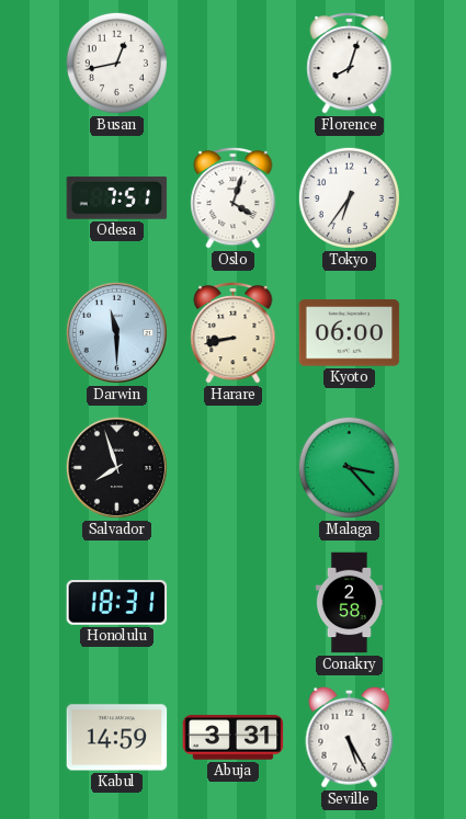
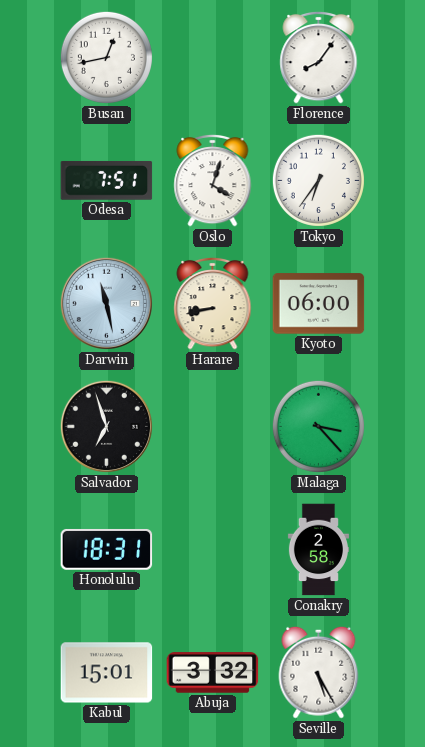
Florence: 8:03 -> 8:06
Darwin: 11:30 -> 11:28
Salvador: 7:57 -> 6:57
Kabul: 14:59 -> 15:01
Abuja: 3:31 -> 3:32
